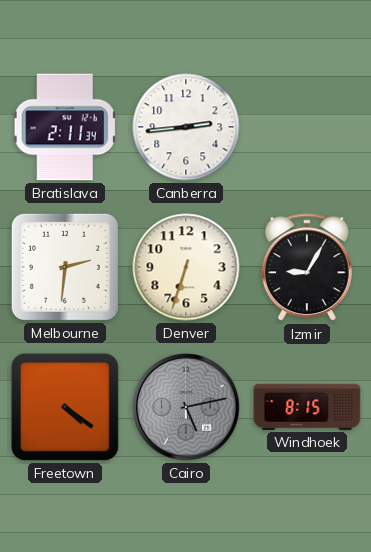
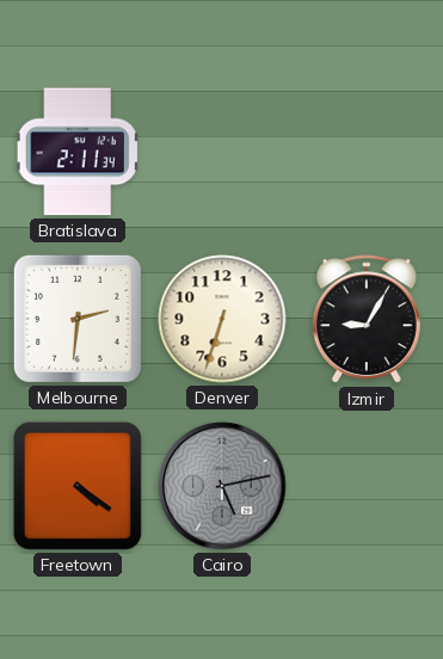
Canberra: 2:44 -> none
Windhoek: 8:15 -> none
